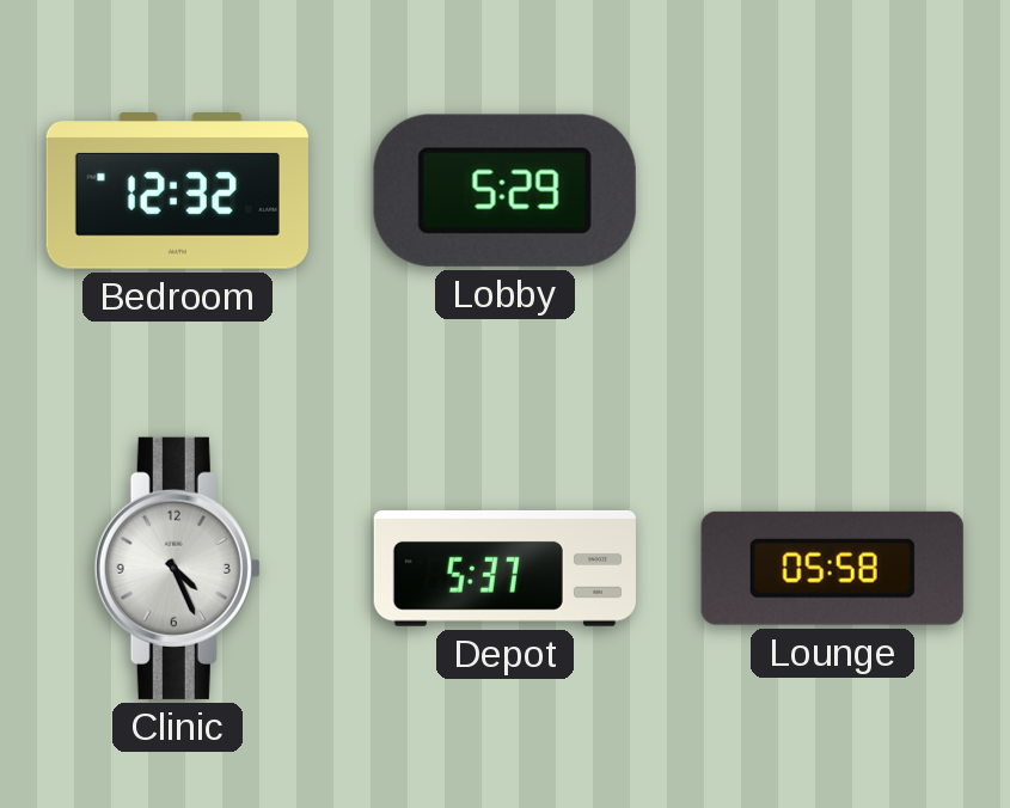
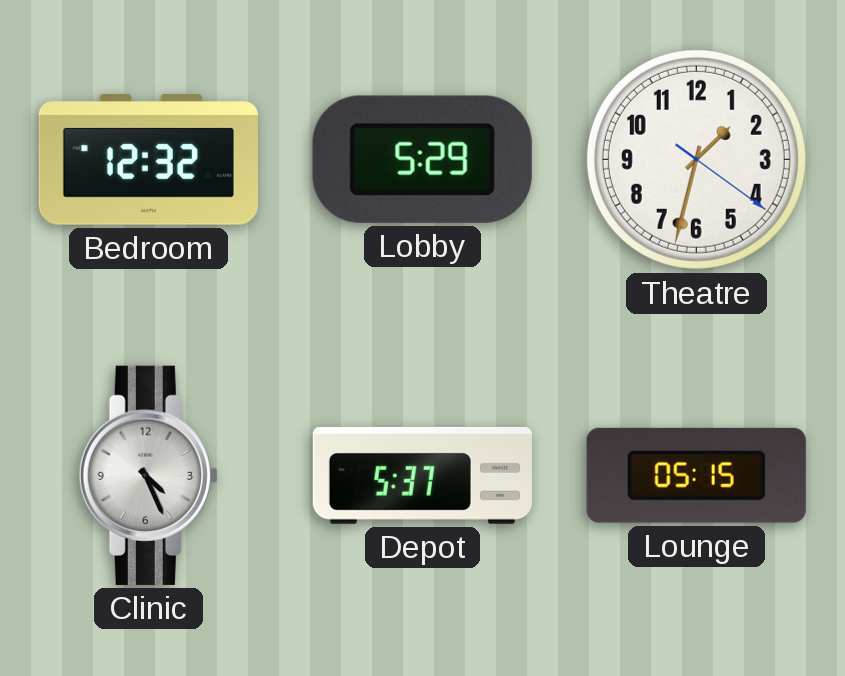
Theatre: none -> 1:32
Lounge: 05:58 -> 05:15
